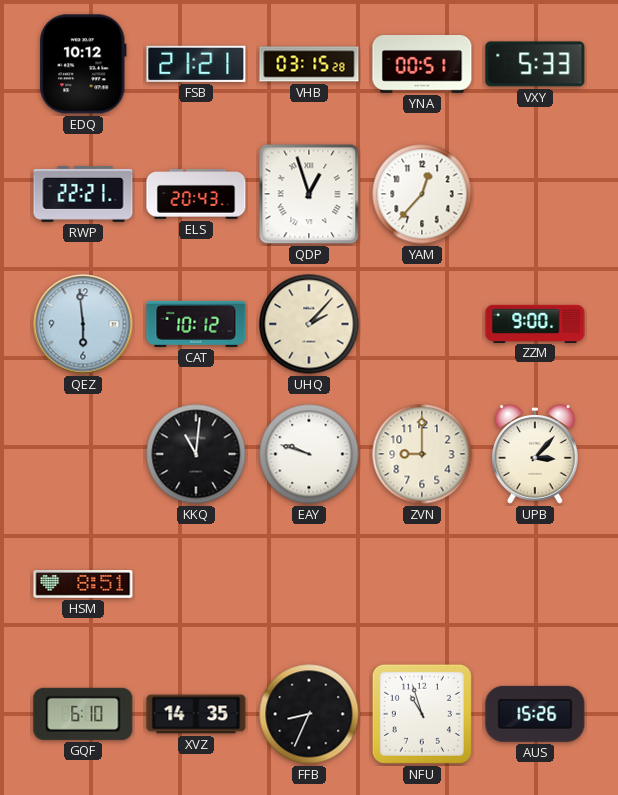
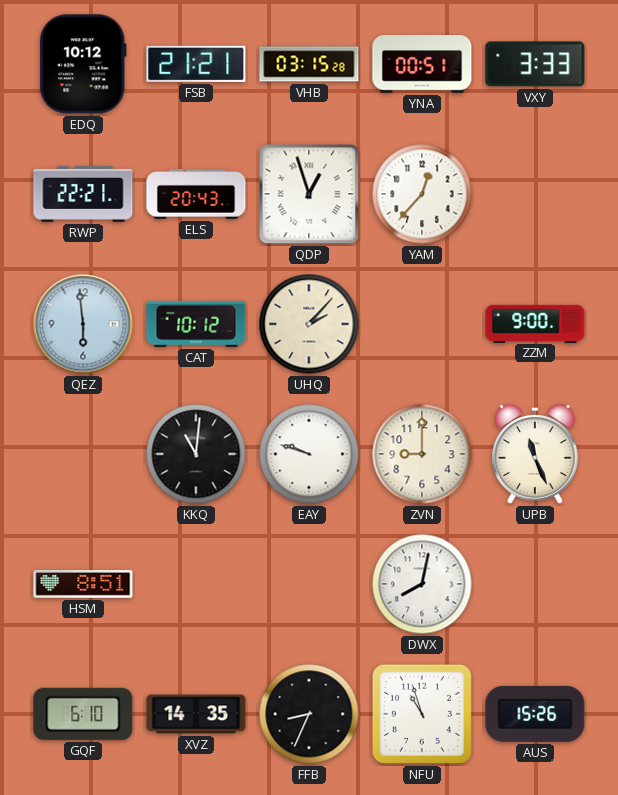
VXY: 5:33 -> 3:33
UPB: 3:07 -> 11:26
DWX: none -> 8:02
